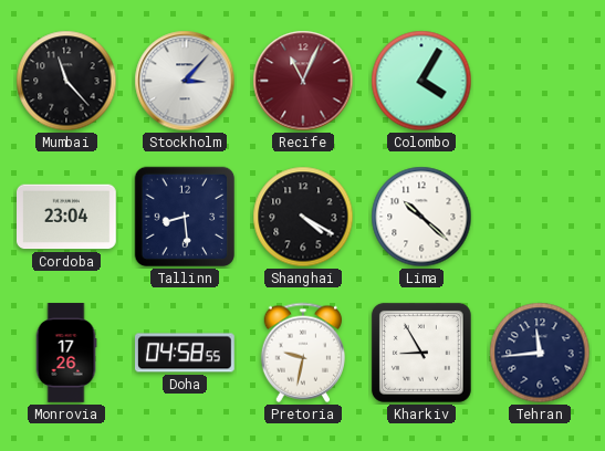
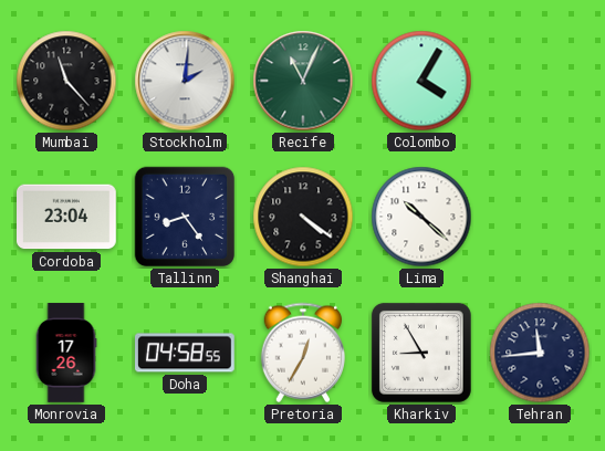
Stockholm: 3:07 -> 2:01
Recife dial: burgundy -> green
Tallinn: 8:29 -> 8:24
Shanghai: 4:20 -> 4:21
Pretoria: 9:32 -> 12:35
